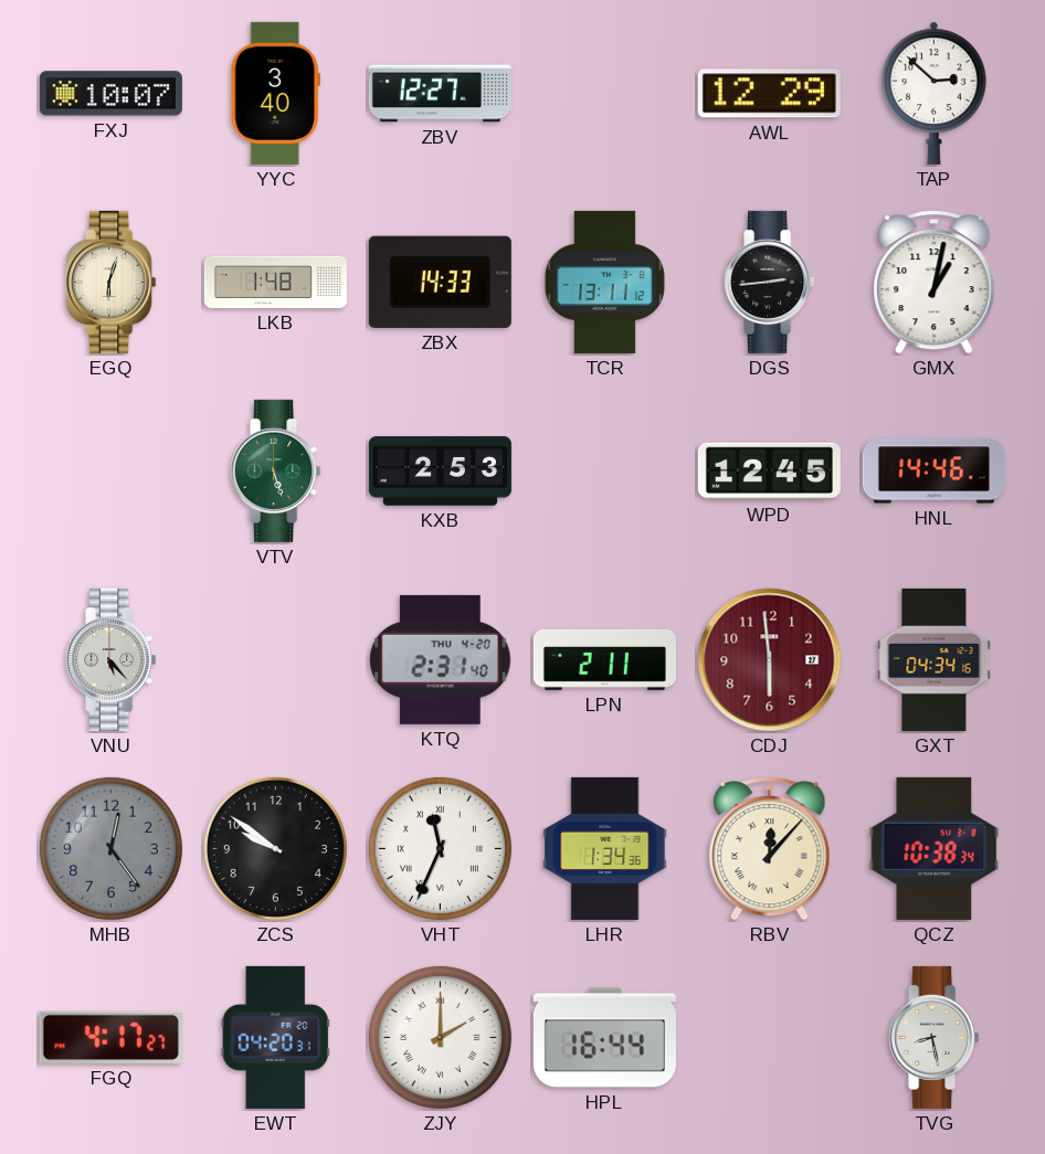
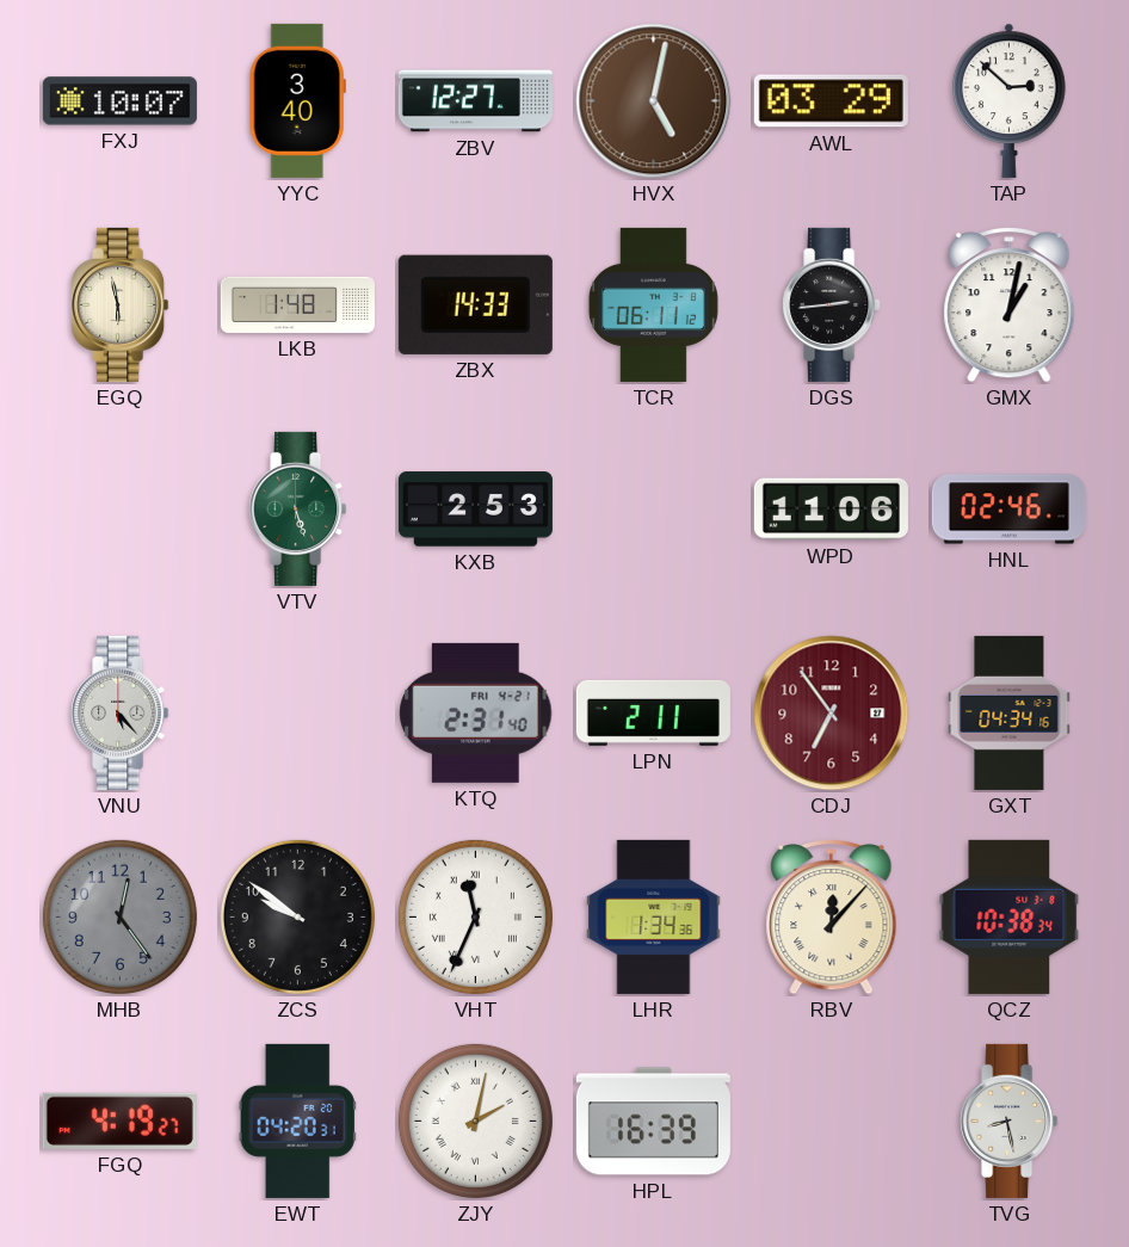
HVX: none -> 5:02
AWL: 12:29 -> 03:29
EGQ: 6:03 -> 5:58
TCR: 13:11 -> 06:11
WPD: 12:45 -> 11:06
HNL: 14:46 -> 02:46
KTQ date: THU 4-20 -> FRI 4-21
CDJ: 5:59 -> 6:54
FGQ: 4:17 -> 4:19
ZJY: 2:00 -> 2:02
HPL: 16:44 -> 16:39
